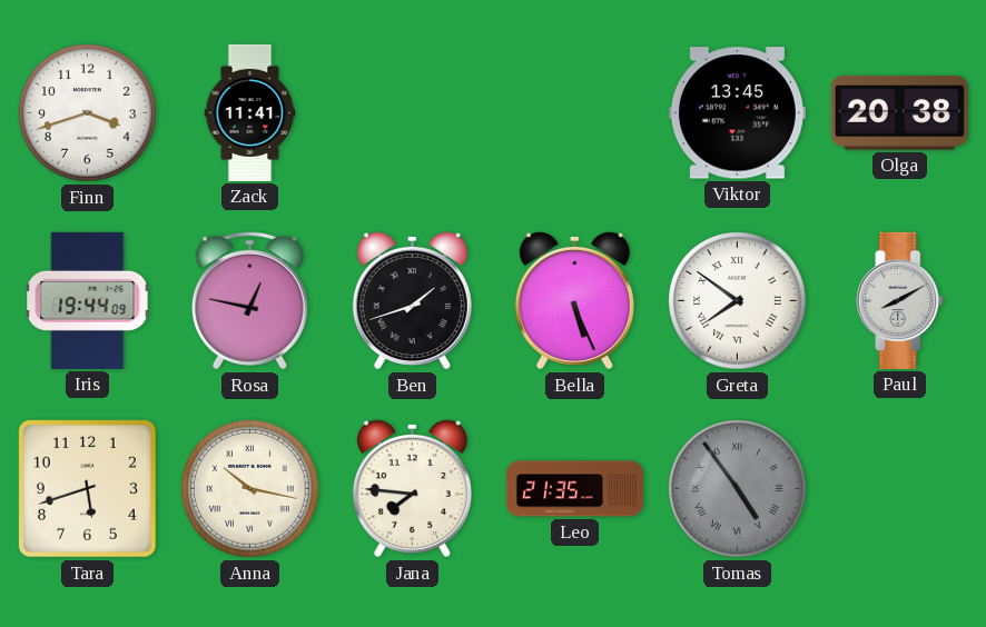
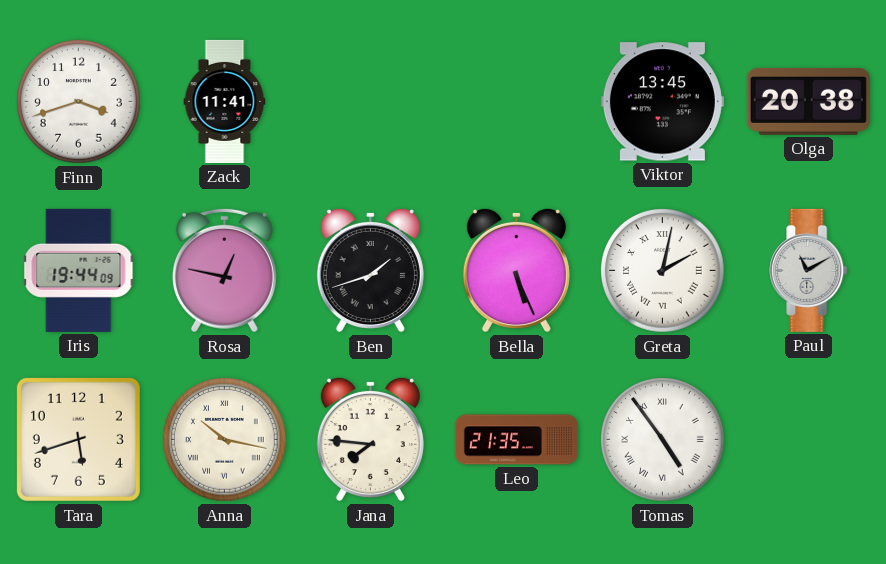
Greta: 7:51 -> 2:02
Paul: 8:10 -> 11:10
Tomas dial: grey -> white
